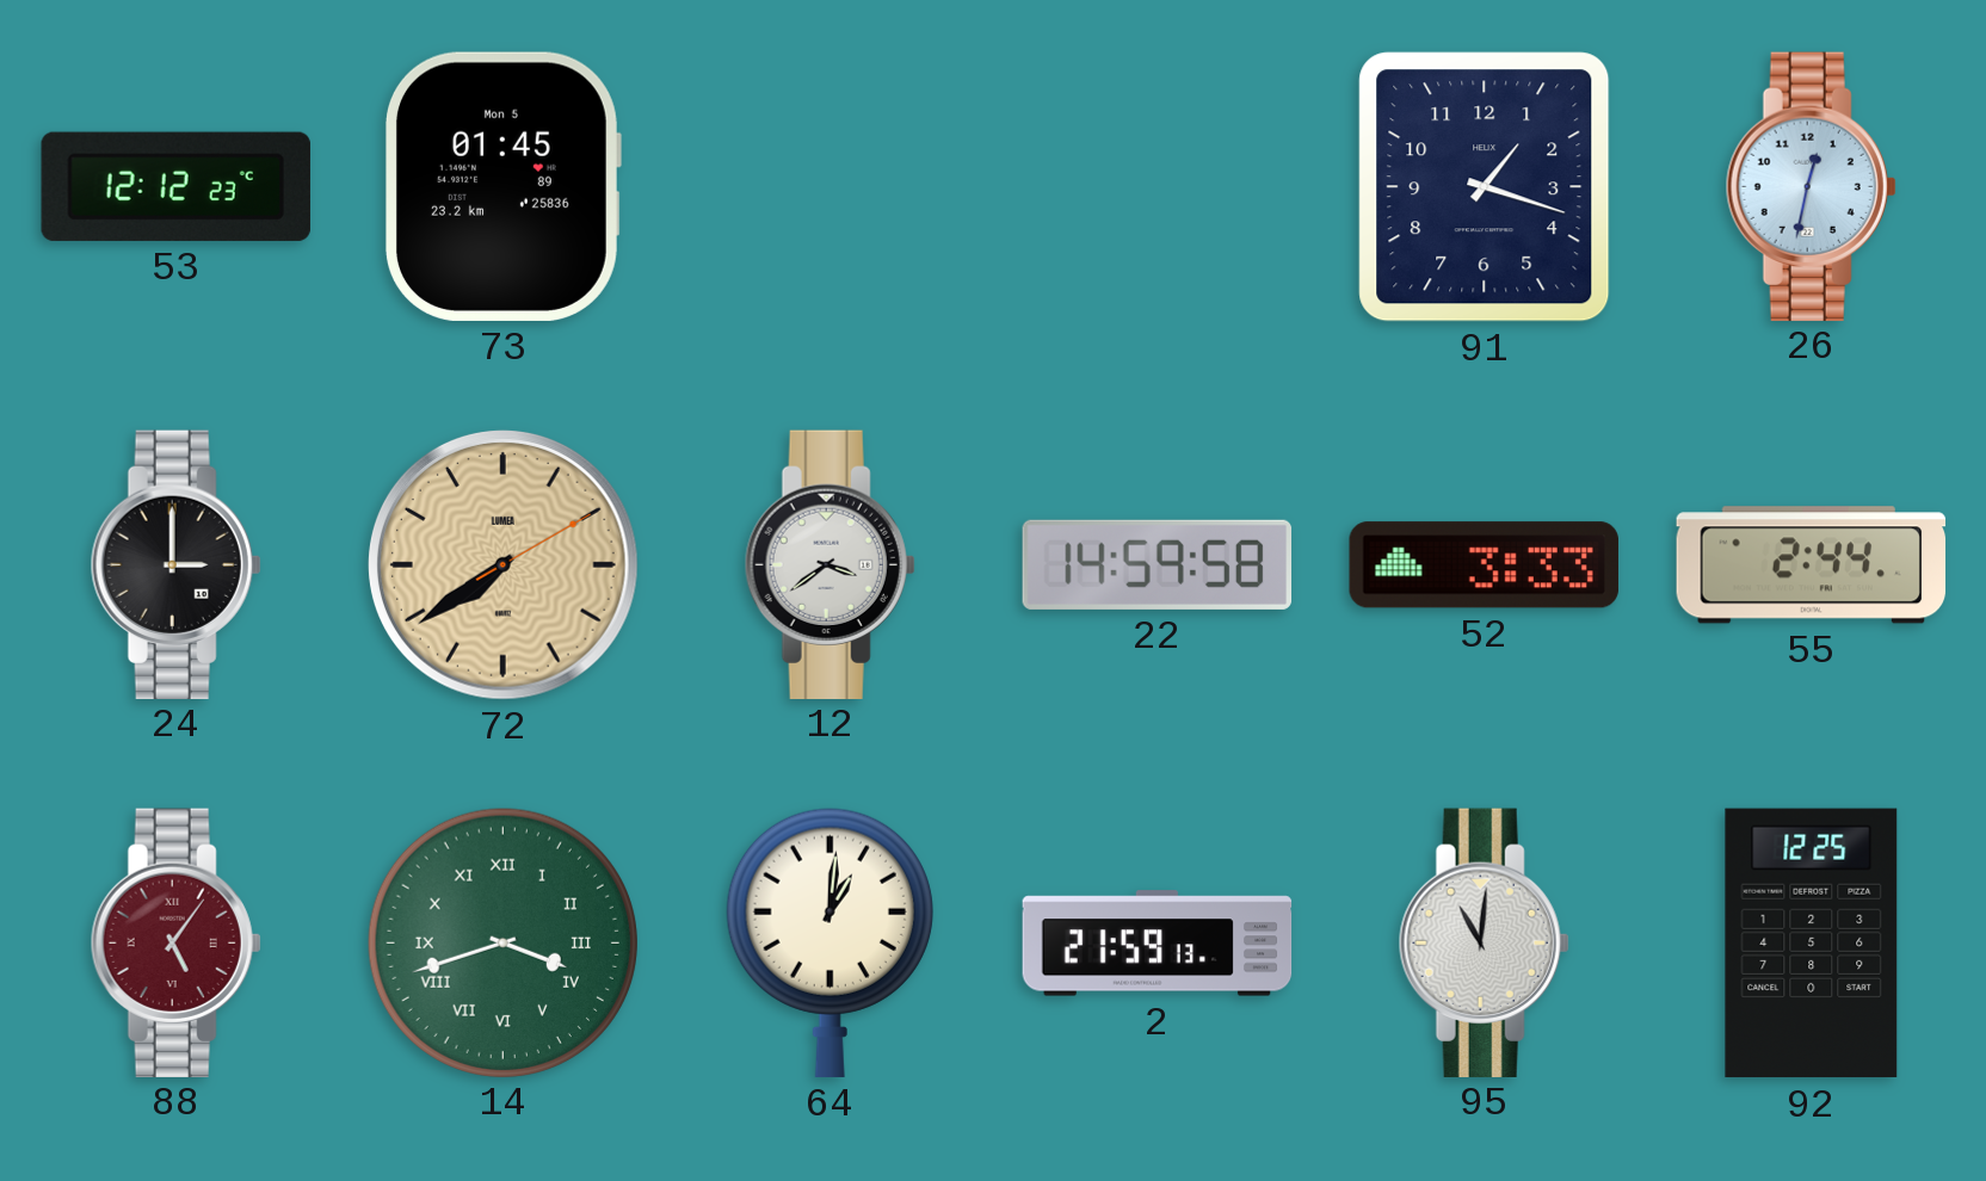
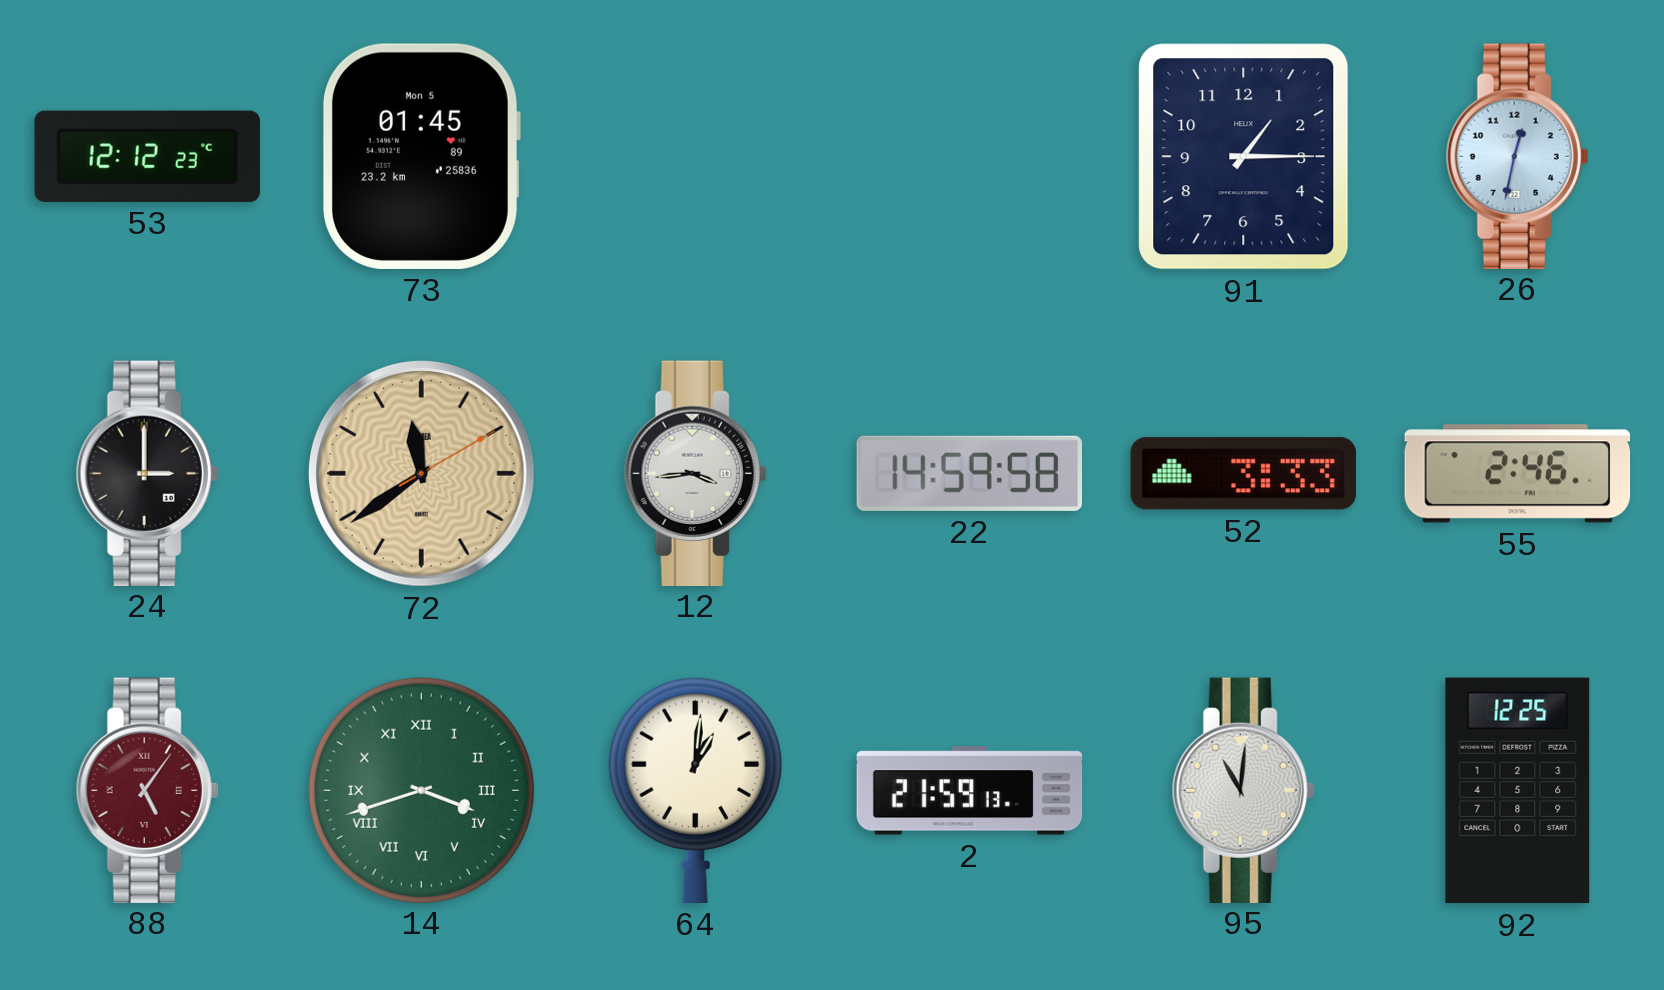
91: 1:18 -> 1:15
72: 7:39 -> 11:39
12: 3:39 -> 3:44
55: 2:44 -> 2:46
